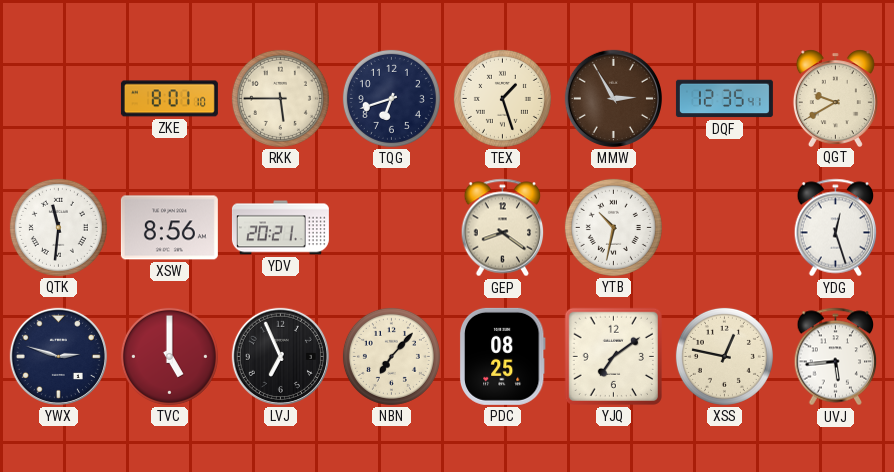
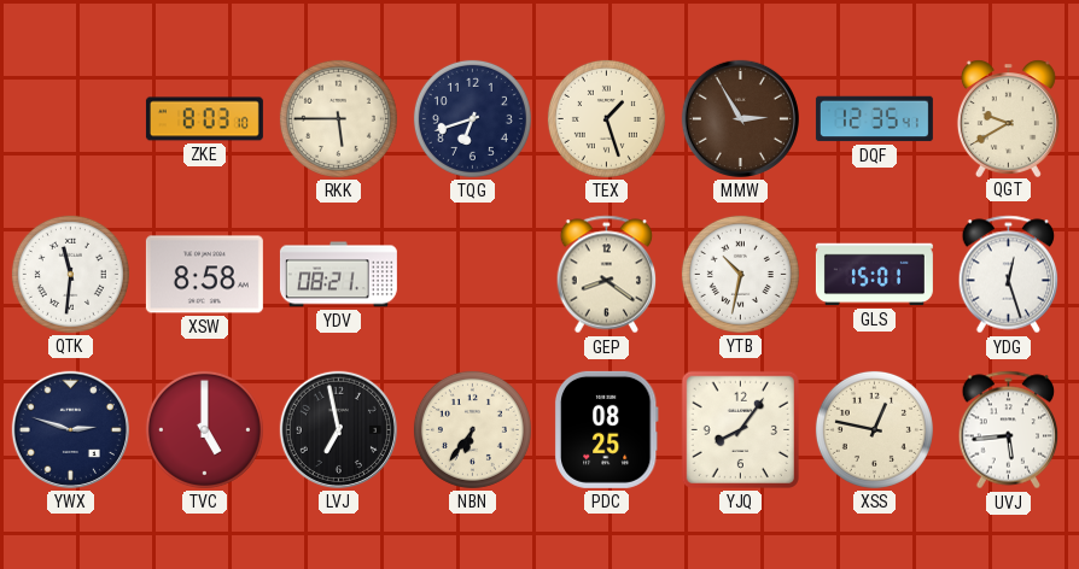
ZKE: 8:01 -> 8:03
XSW: 8:56 -> 8:58
YDV: 20:21 -> 08:21
GLS: none -> 15:01
LVJ: 6:56 -> 6:58
NBN: 7:07 -> 6:36
YJQ: 7:09 -> 8:06
